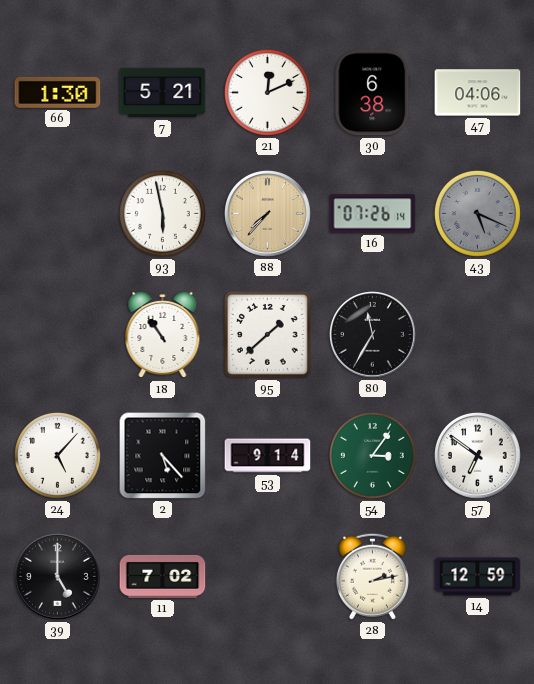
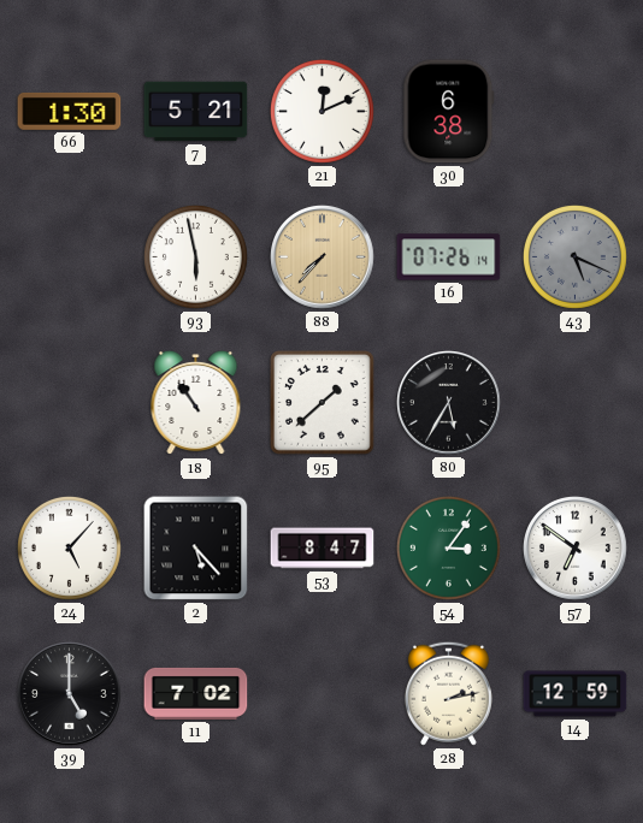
47: 04:06 -> none
80: 11:35 -> 5:35
53: 9:14 -> 8:47
